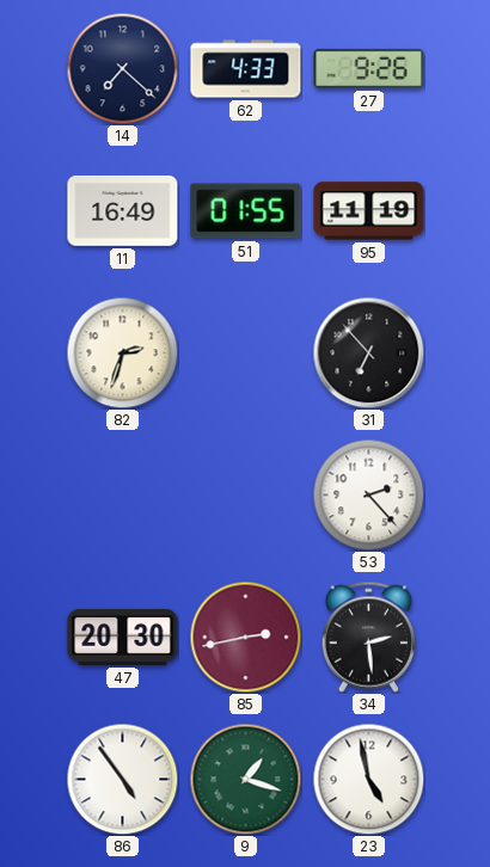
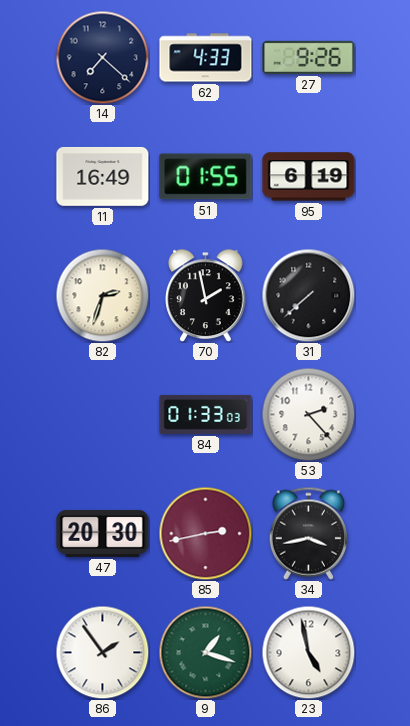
95: 11:19 -> 6:19
70: none -> 1:58
31: 6:53 -> 7:38
84: none -> 01:33
34: 2:29 -> 3:43
86: 4:54 -> 1:54
